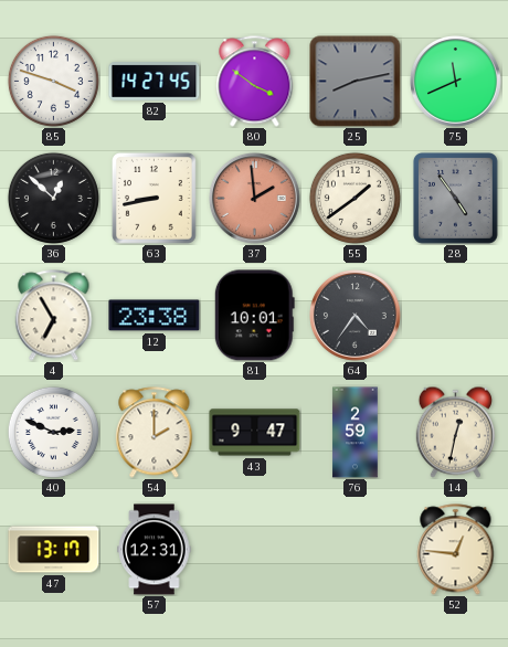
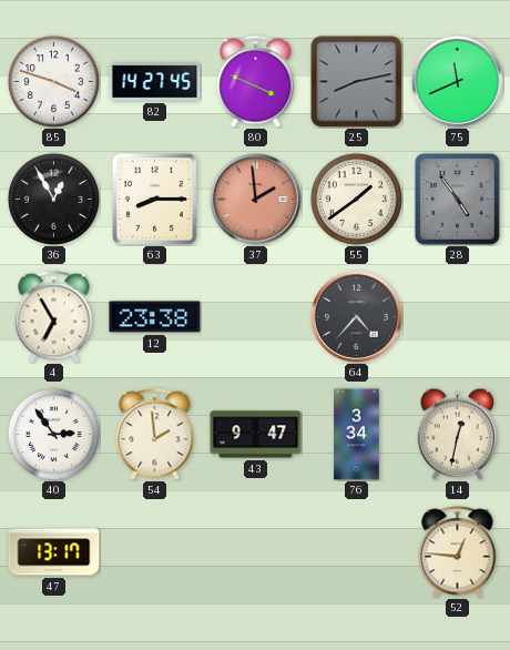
80: 3:51 -> 3:49
36: 12:52 -> 12:55
63: 8:43 -> 8:15
81: 10:01 -> none
64: 4:36 -> 4:37
40: 2:49 -> 2:54
54: 2:00 -> 1:59
76: 2:59 -> 3:34
57: 12:31 -> none
